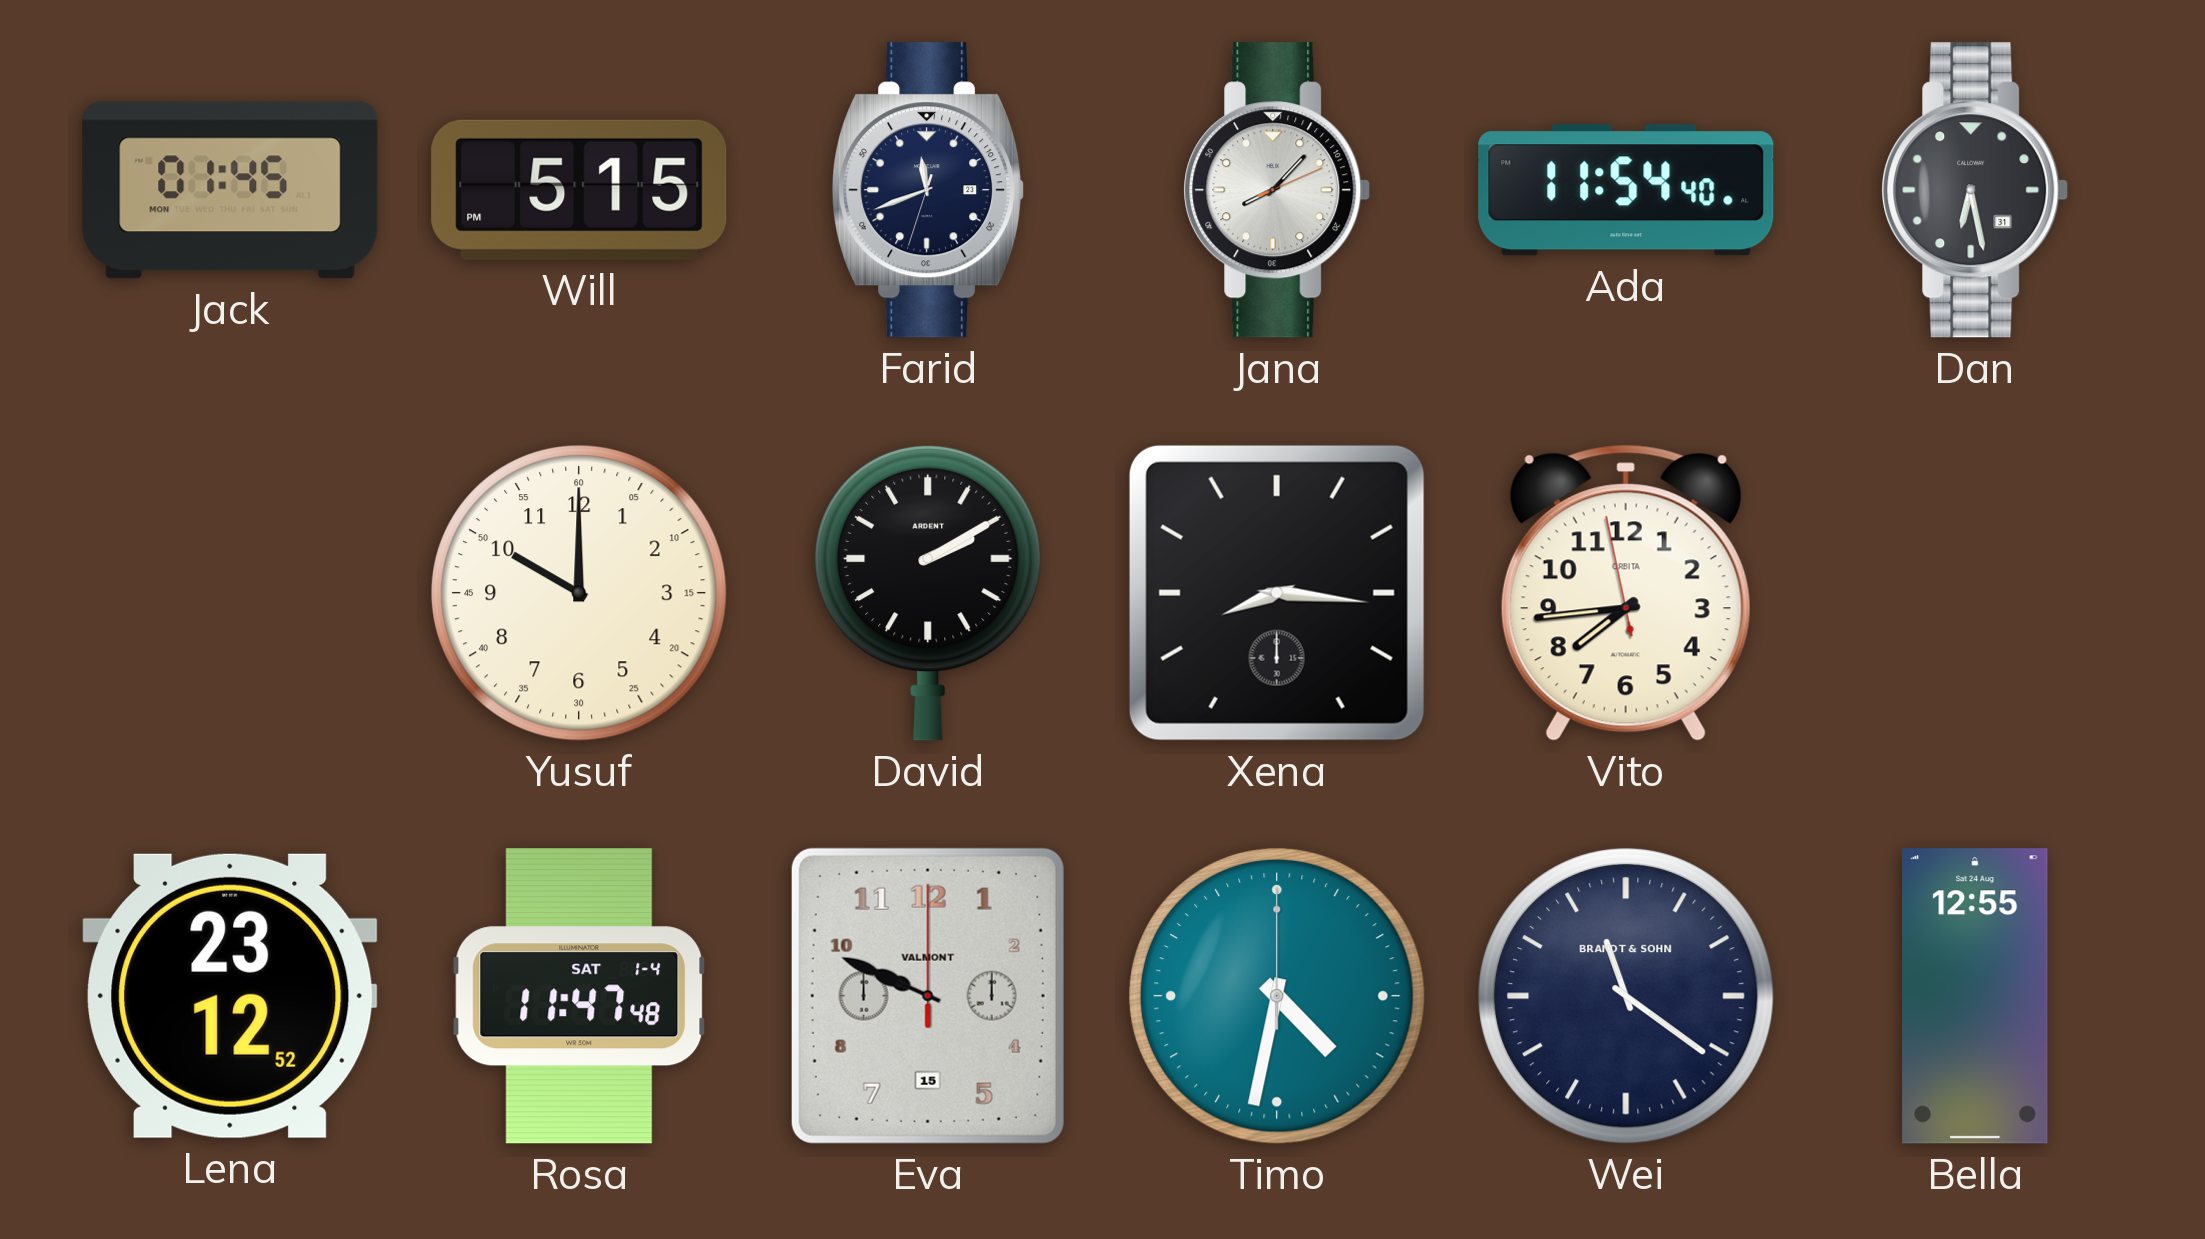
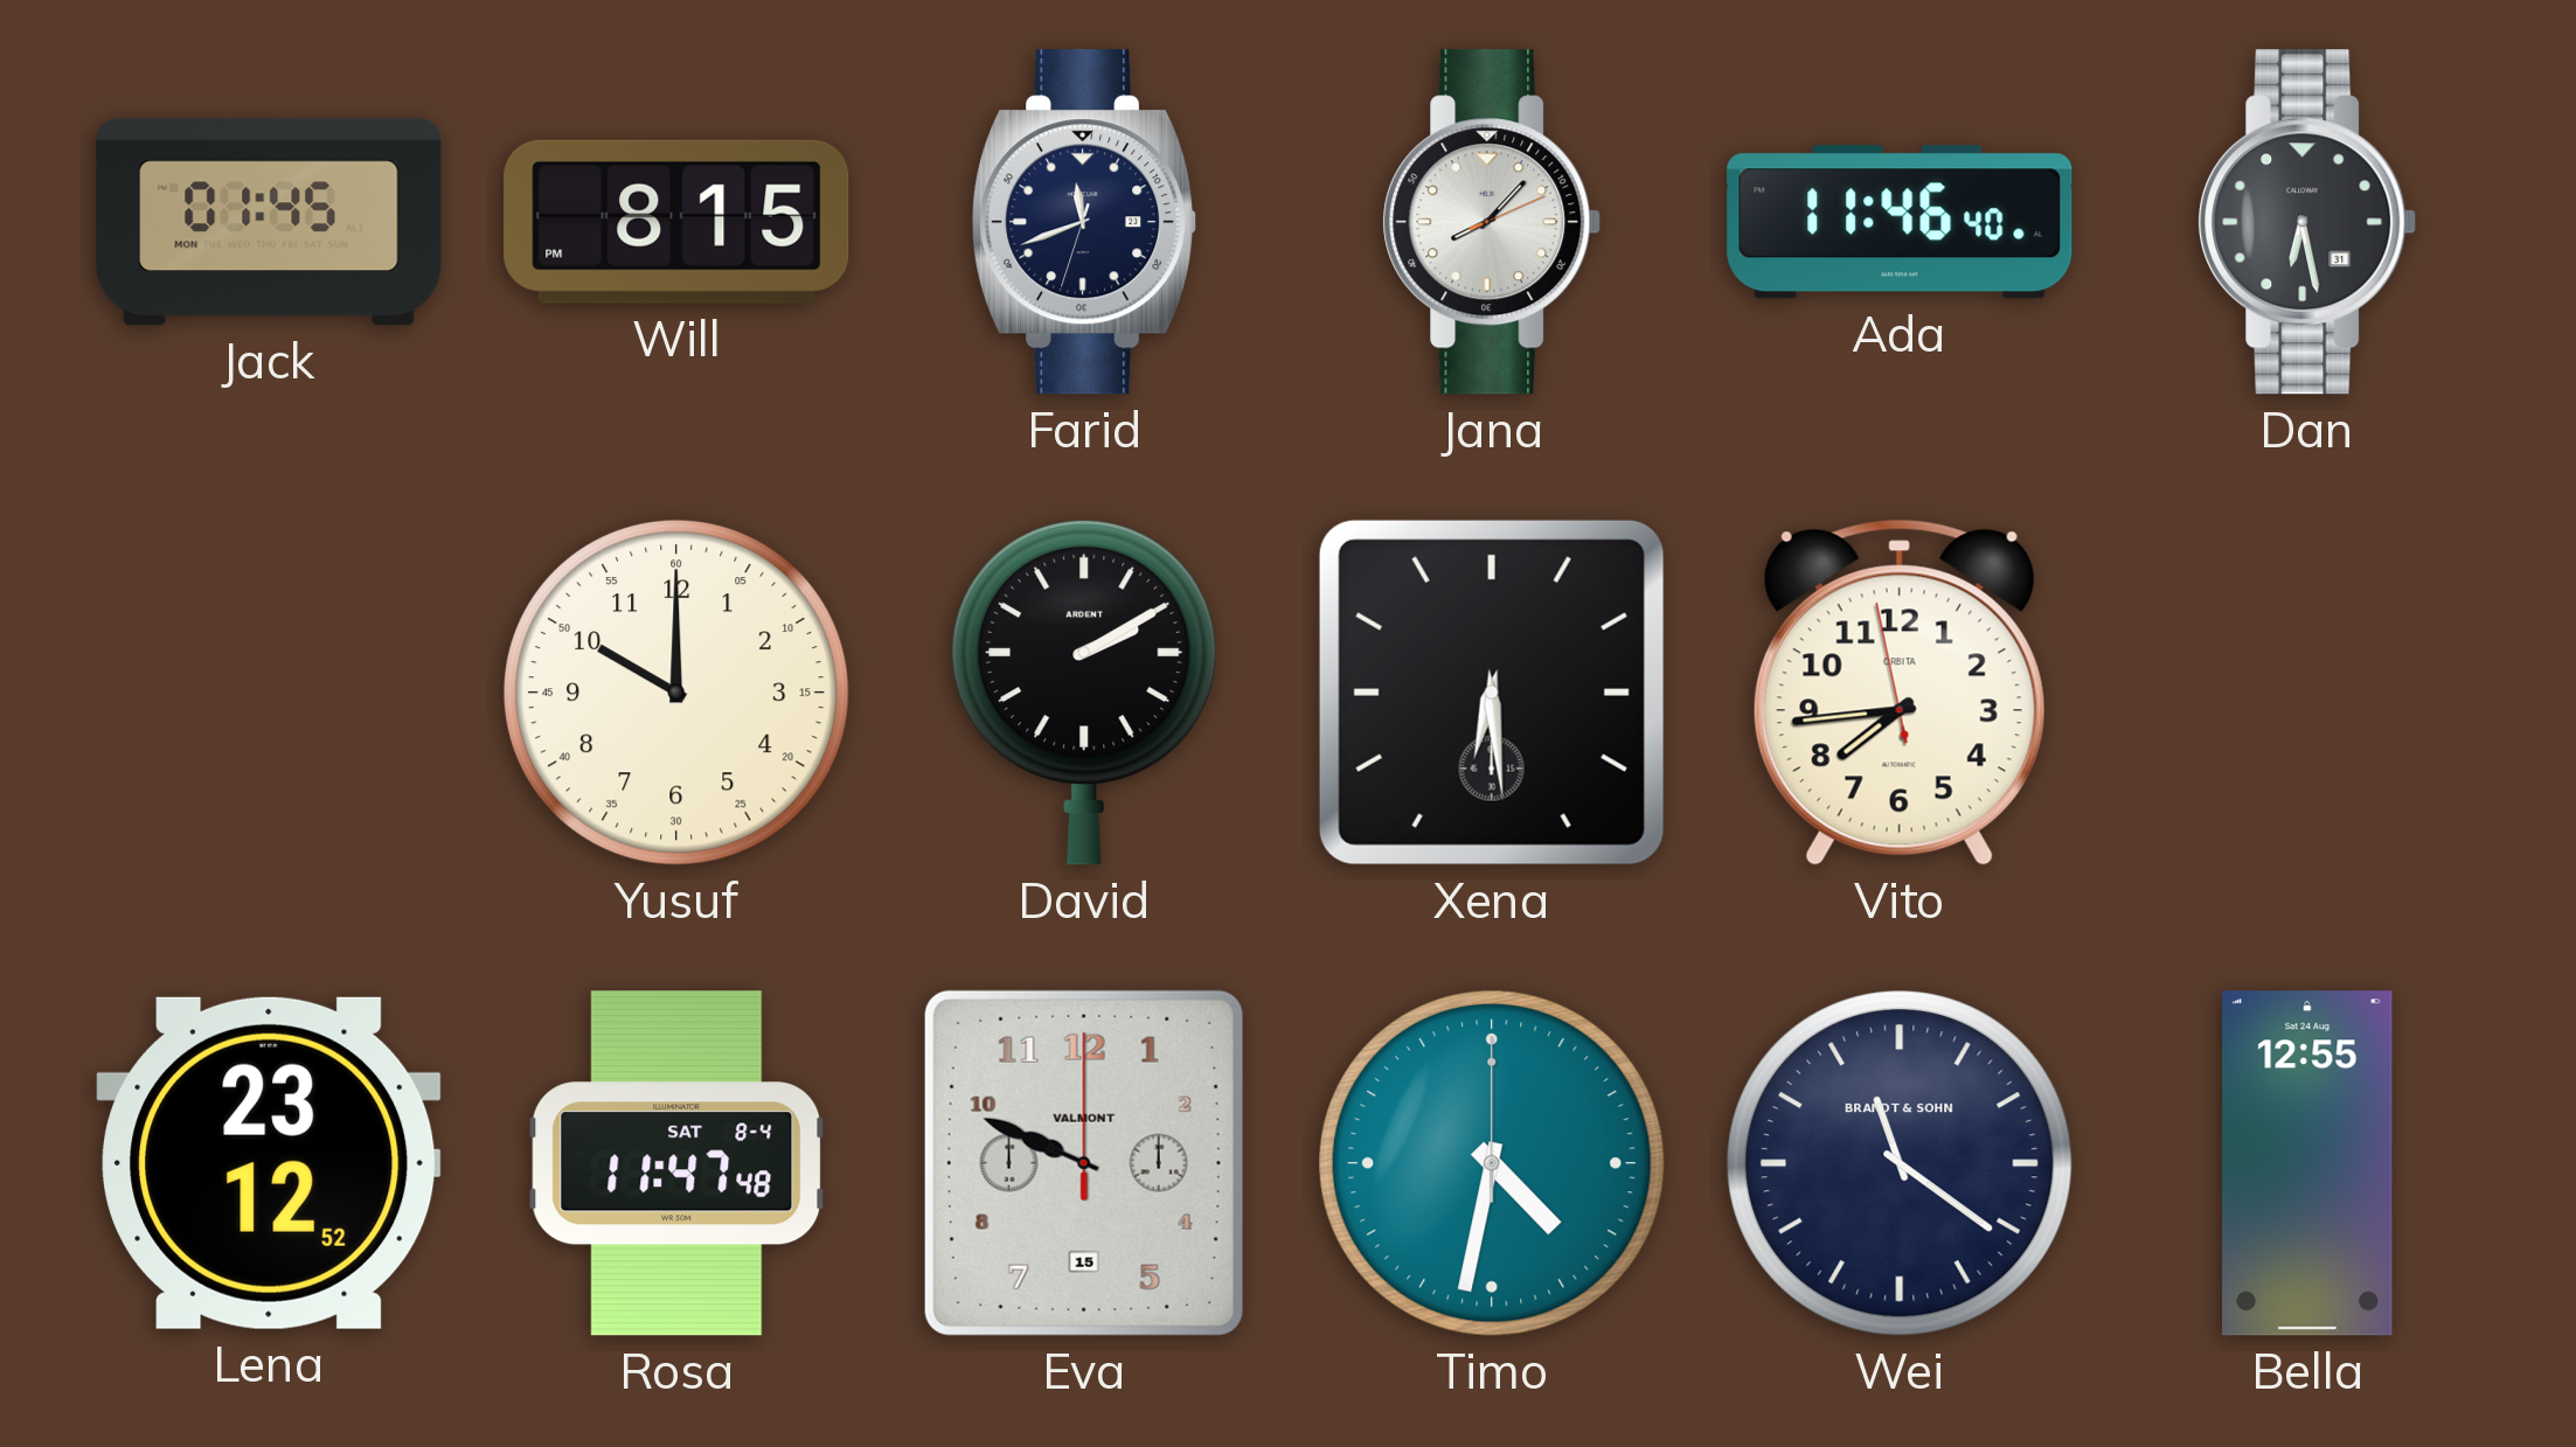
Will: 5:15 -> 8:15
Ada: 11:54 -> 11:46
Xena: 8:16 -> 6:29
Rosa date: SAT 1-4 -> SAT 8-4
